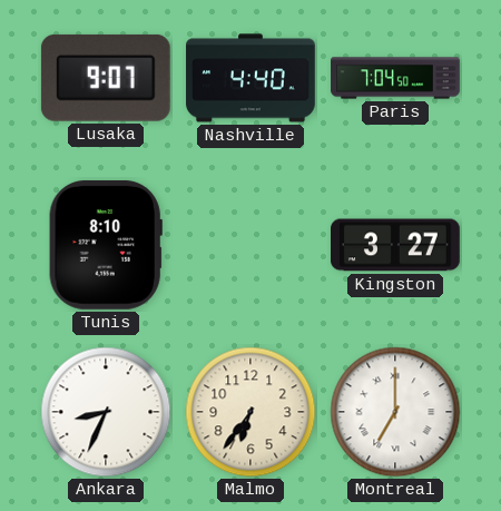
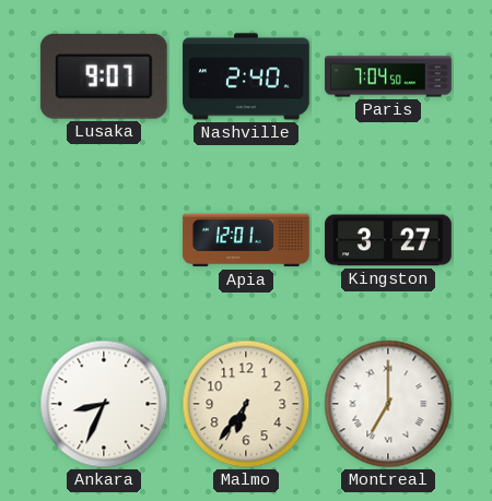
Nashville: 4:40 -> 2:40
Tunis: 8:10 -> none
Apia: none -> 12:01
